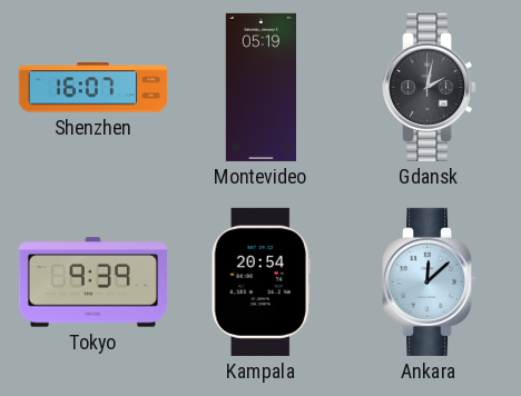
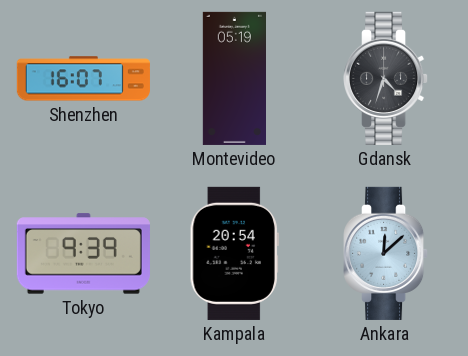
Gdansk: 2:02 -> 4:33
